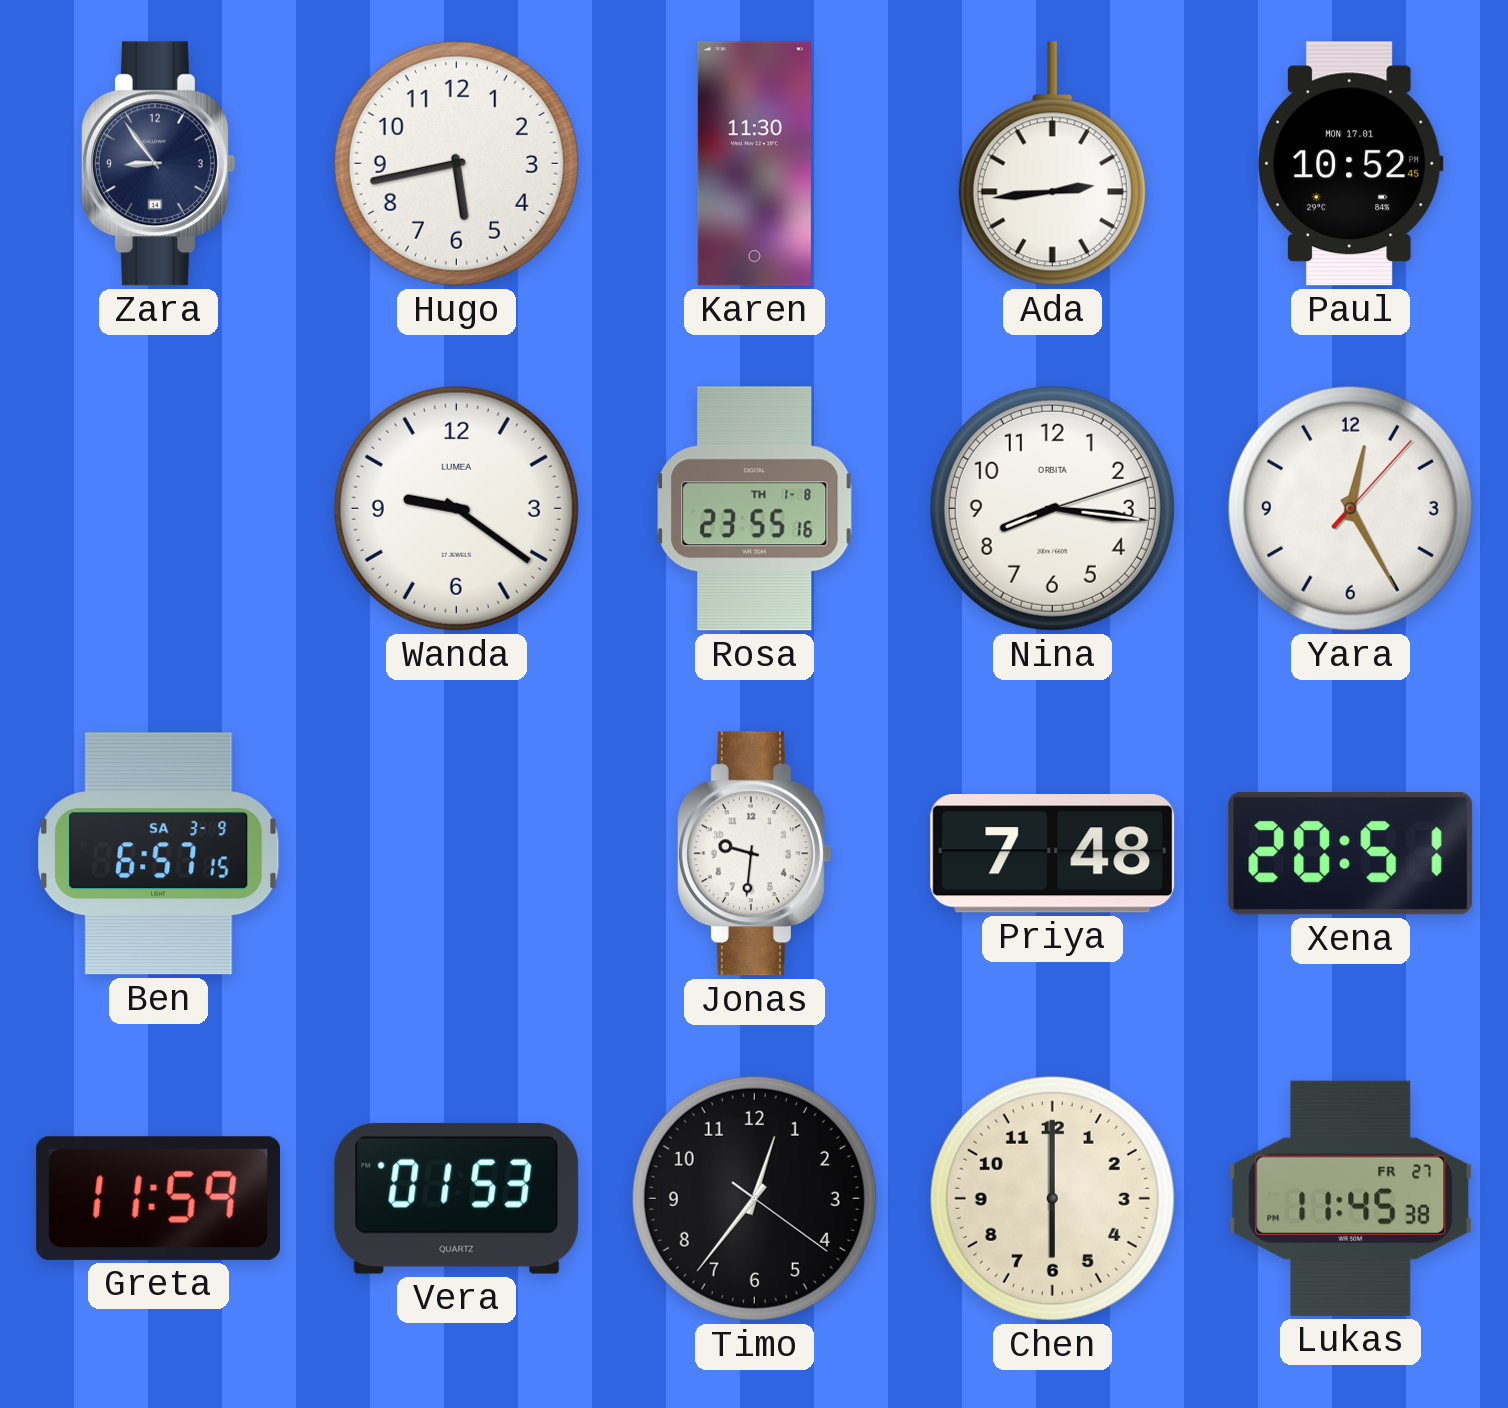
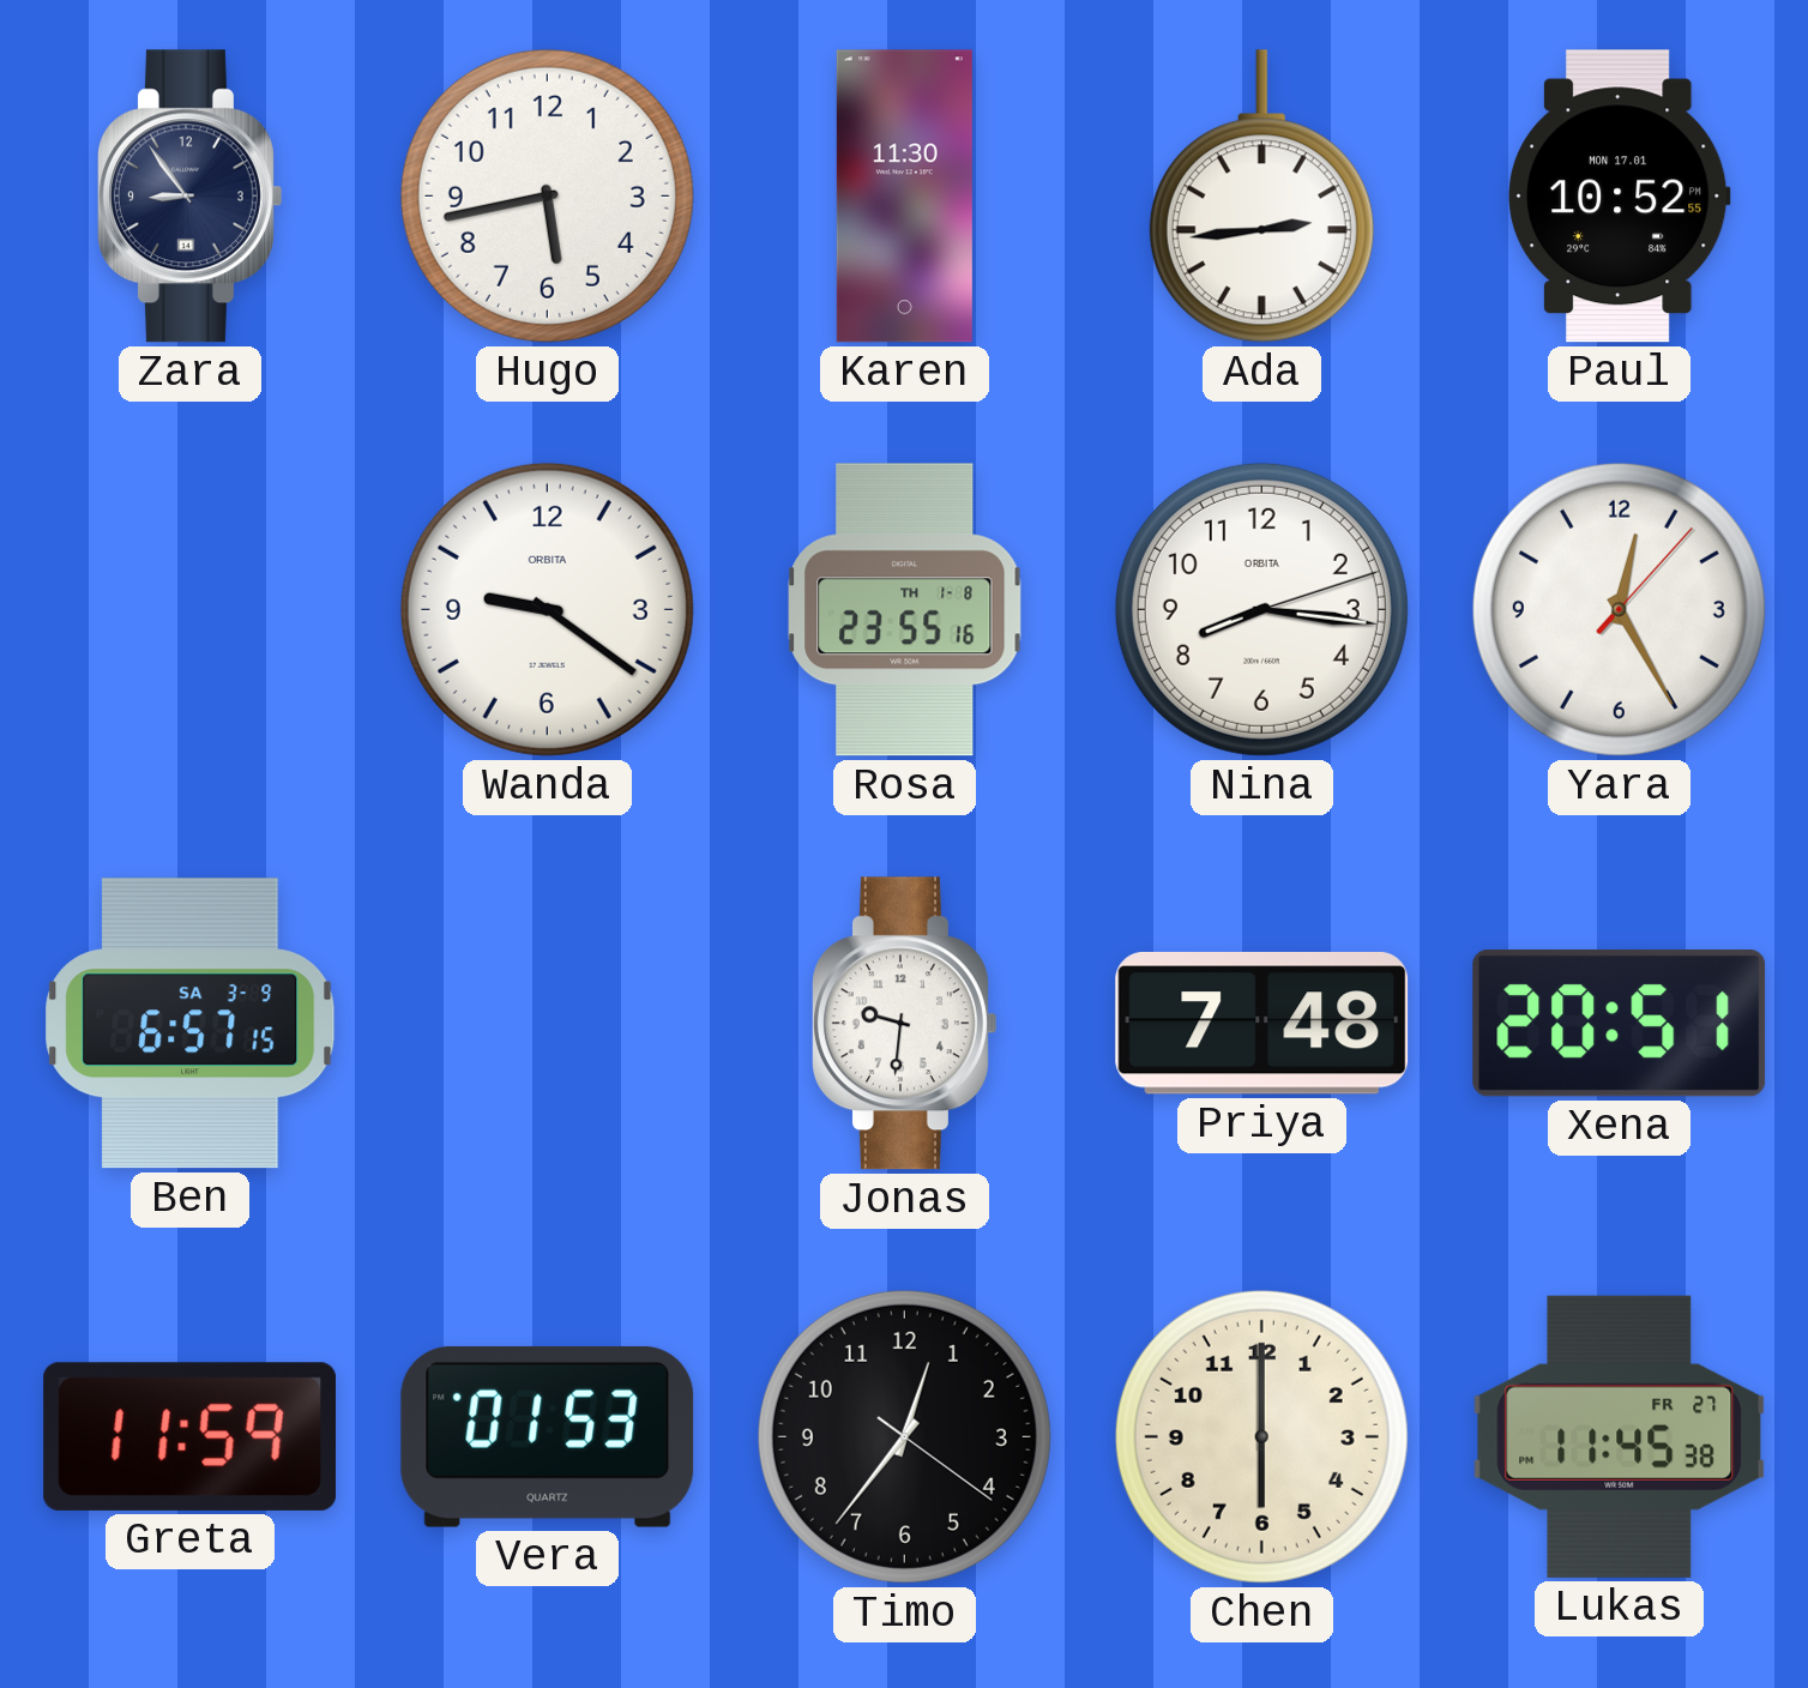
Paul: 10:52:45 PM -> 10:52:55 PM
Wanda brand: LUMEA -> ORBITA
